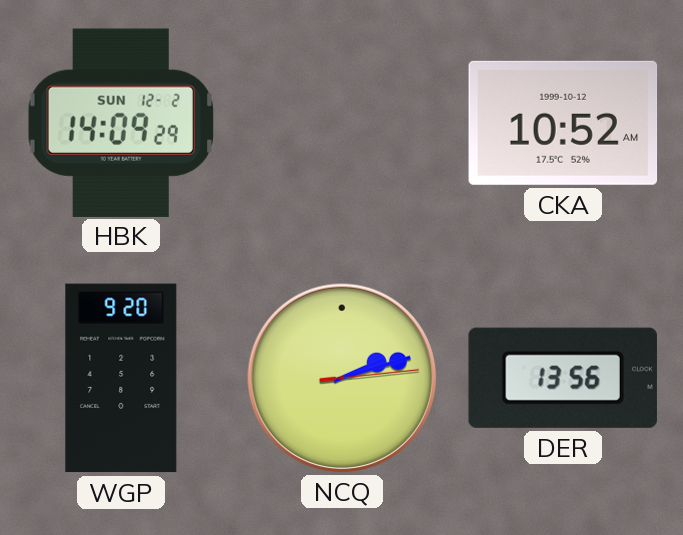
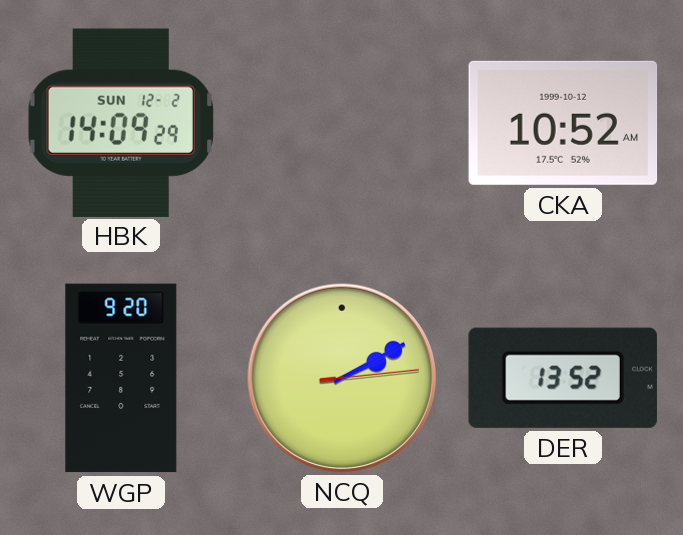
NCQ: 2:12 -> 2:10
DER: 13:56 -> 13:52
